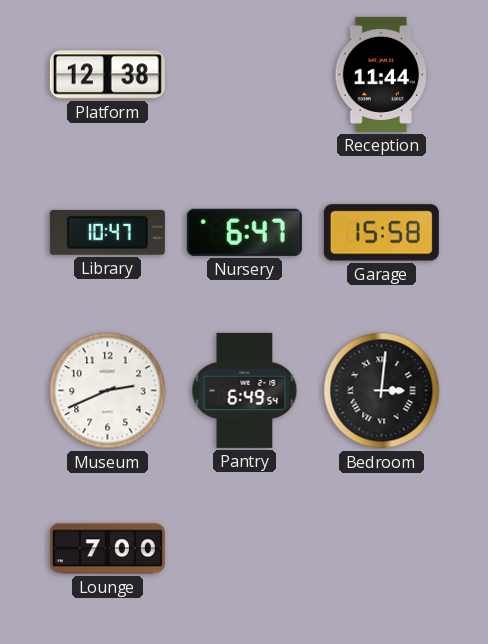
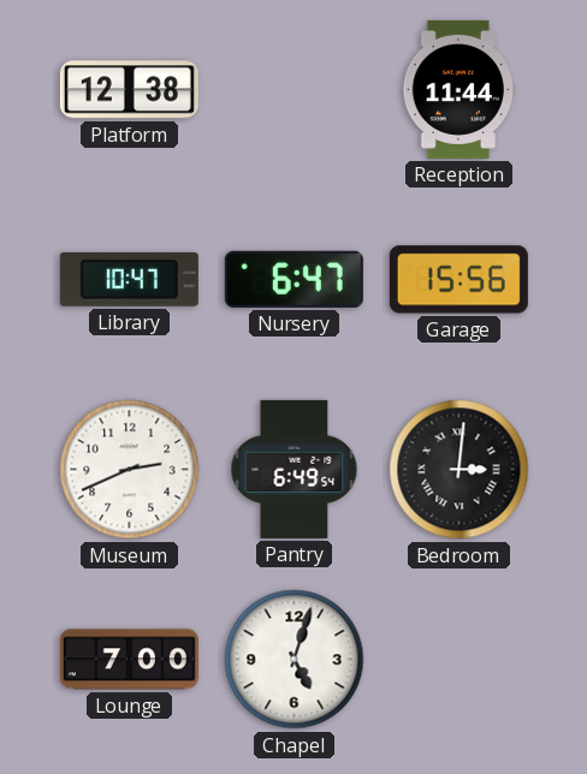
Garage: 15:58 -> 15:56
Chapel: none -> 5:03
